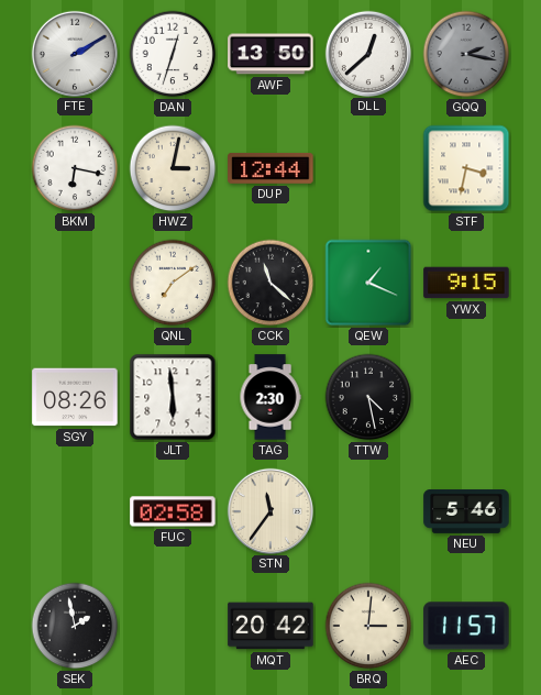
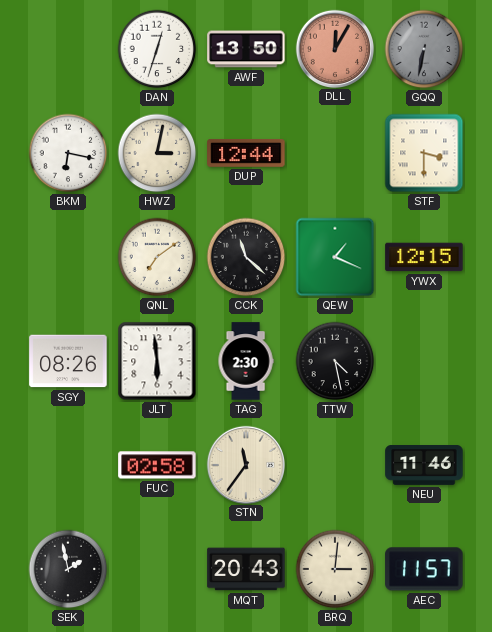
FTE: 2:10 -> none
DLL: 12:38 -> 12:05
DLL dial: white -> salmon
GQQ: 2:17 -> 6:32
STF: 3:32 -> 3:30
YWX: 9:15 -> 12:15
NEU: 5:46 -> 11:46
MQT: 20:42 -> 20:43
